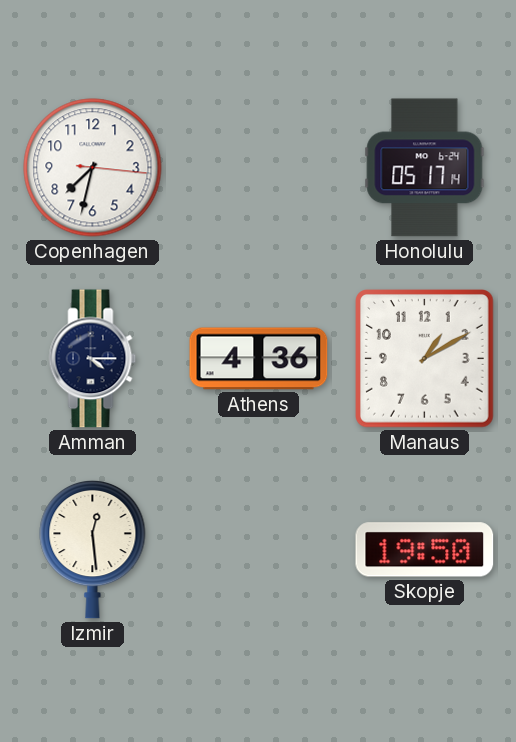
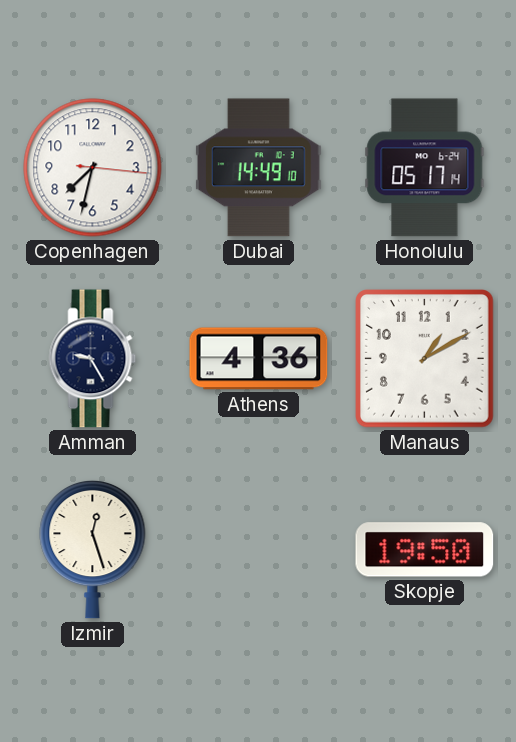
Dubai: none -> 14:49
Amman: 4:15 -> 9:25
Izmir: 12:29 -> 12:27
